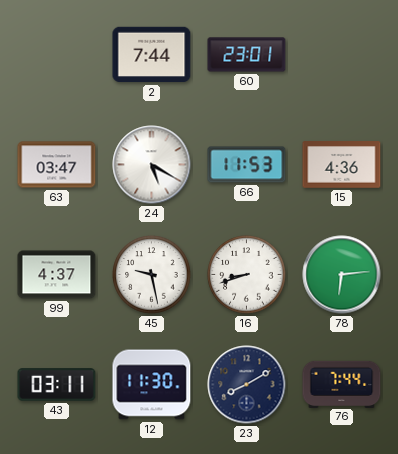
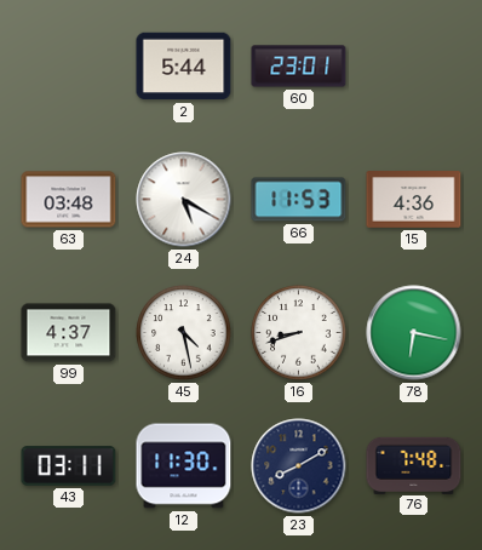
2: 7:44 -> 5:44
63: 03:47 -> 03:48
45: 9:28 -> 4:28
78: 6:14 -> 6:17
76: 7:44 -> 7:48
